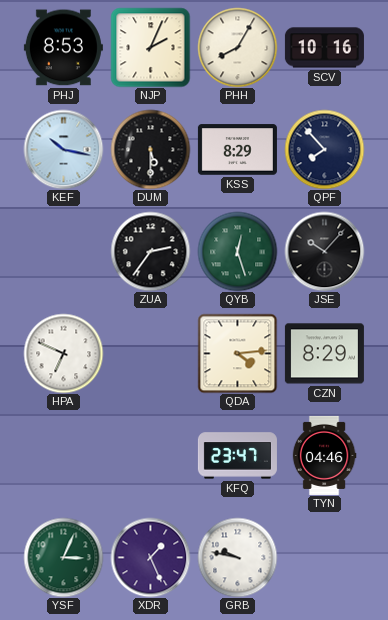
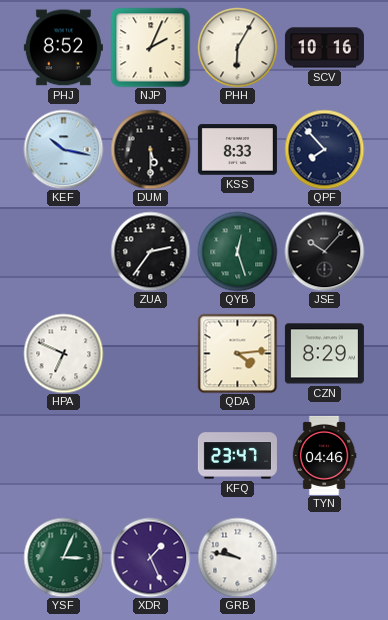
PHJ: 8:53 -> 8:52
PHH: 8:05 -> 6:05
KSS: 8:29 -> 8:33
